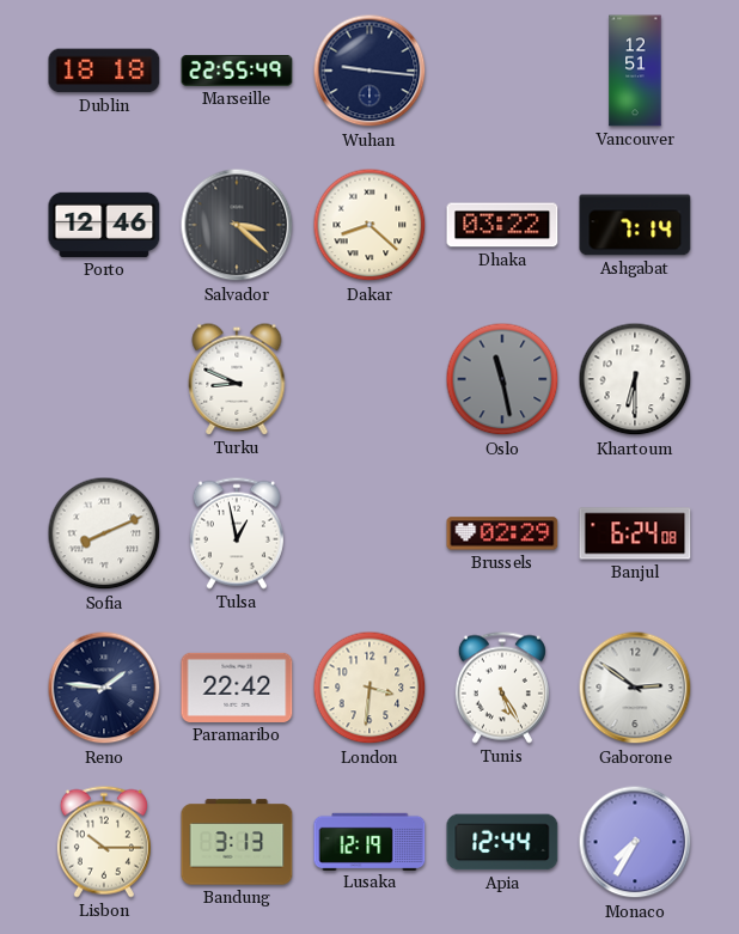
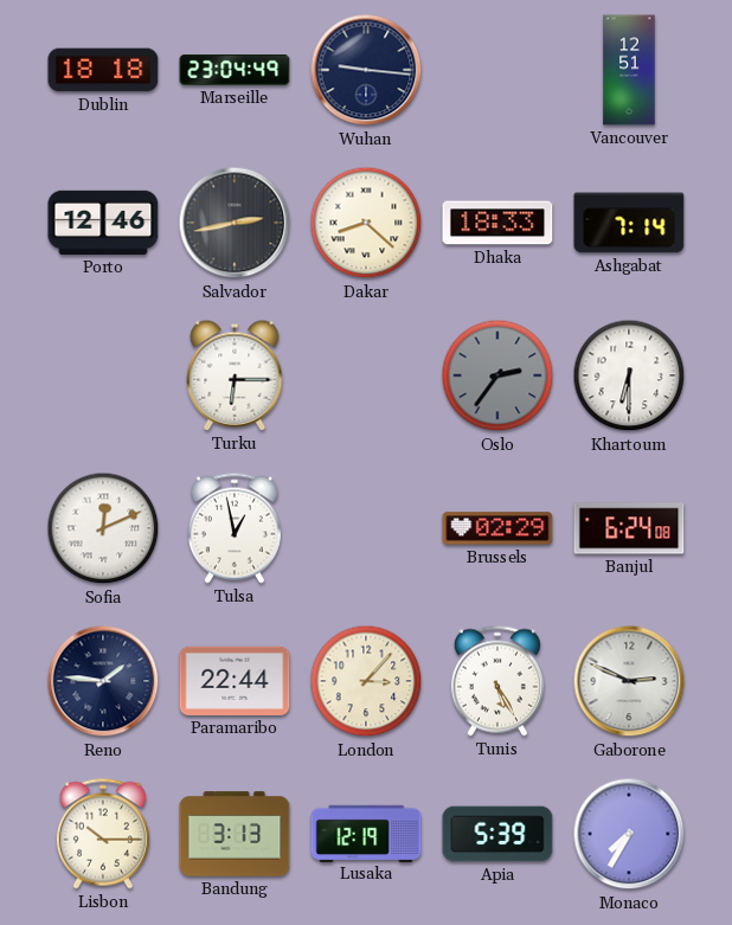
Marseille: 22:55 -> 23:04
Salvador: 3:22 -> 2:43
Dhaka: 03:22 -> 18:33
Turku: 8:49 -> 6:15
Oslo: 11:28 -> 2:36
Sofia: 8:11 -> 12:11
Paramaribo: 22:42 -> 22:44
London: 3:31 -> 3:07
Gaborone: 2:51 -> 2:49
Apia: 12:44 -> 5:39
